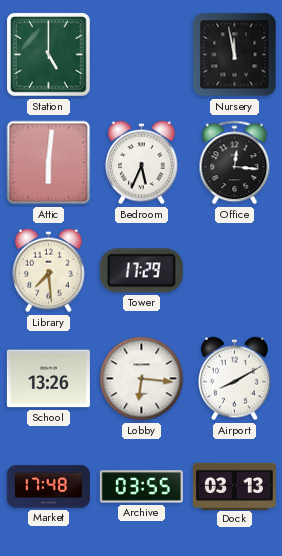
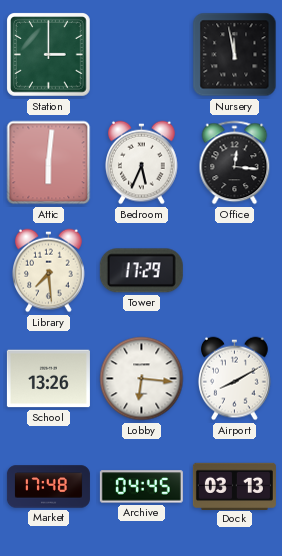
Station: 5:00 -> 3:00
Archive: 03:55 -> 04:45
